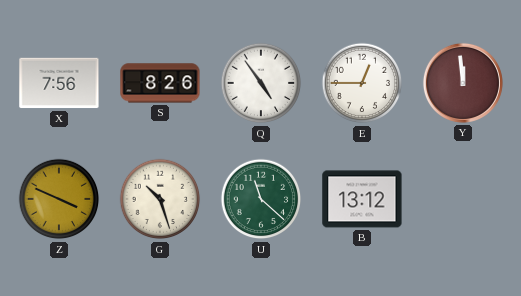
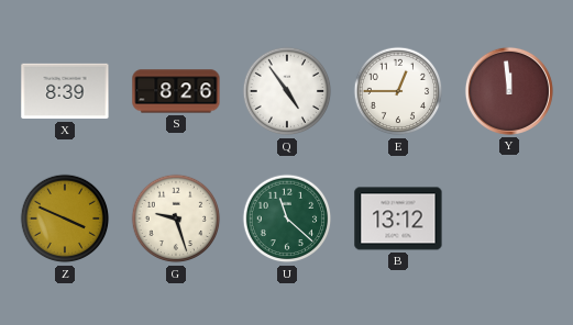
X: 7:56 -> 8:39
G: 10:27 -> 9:27
